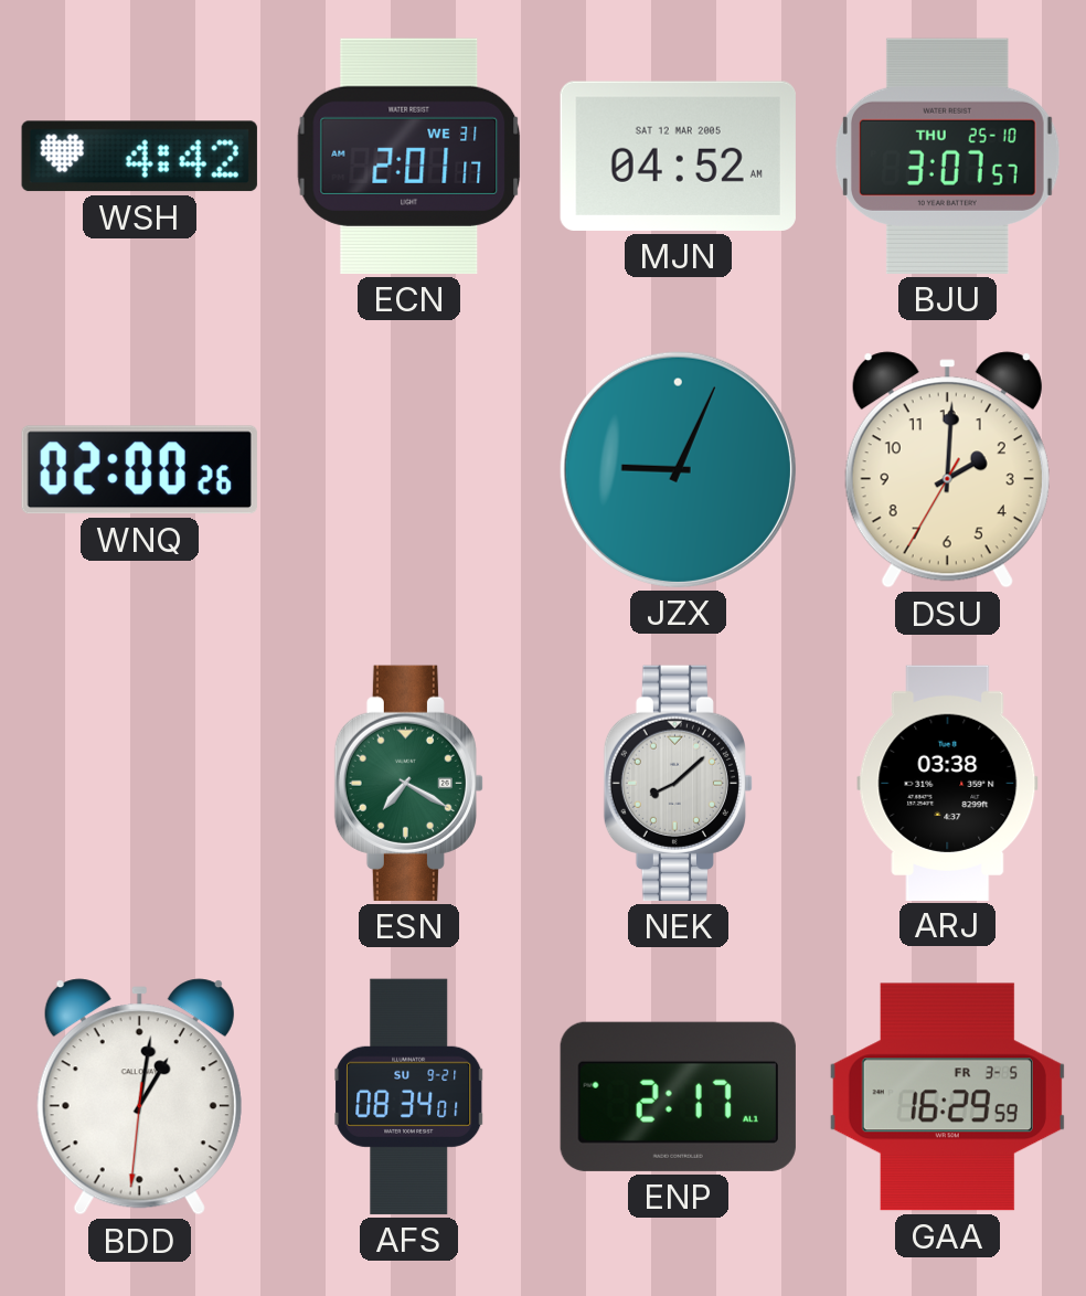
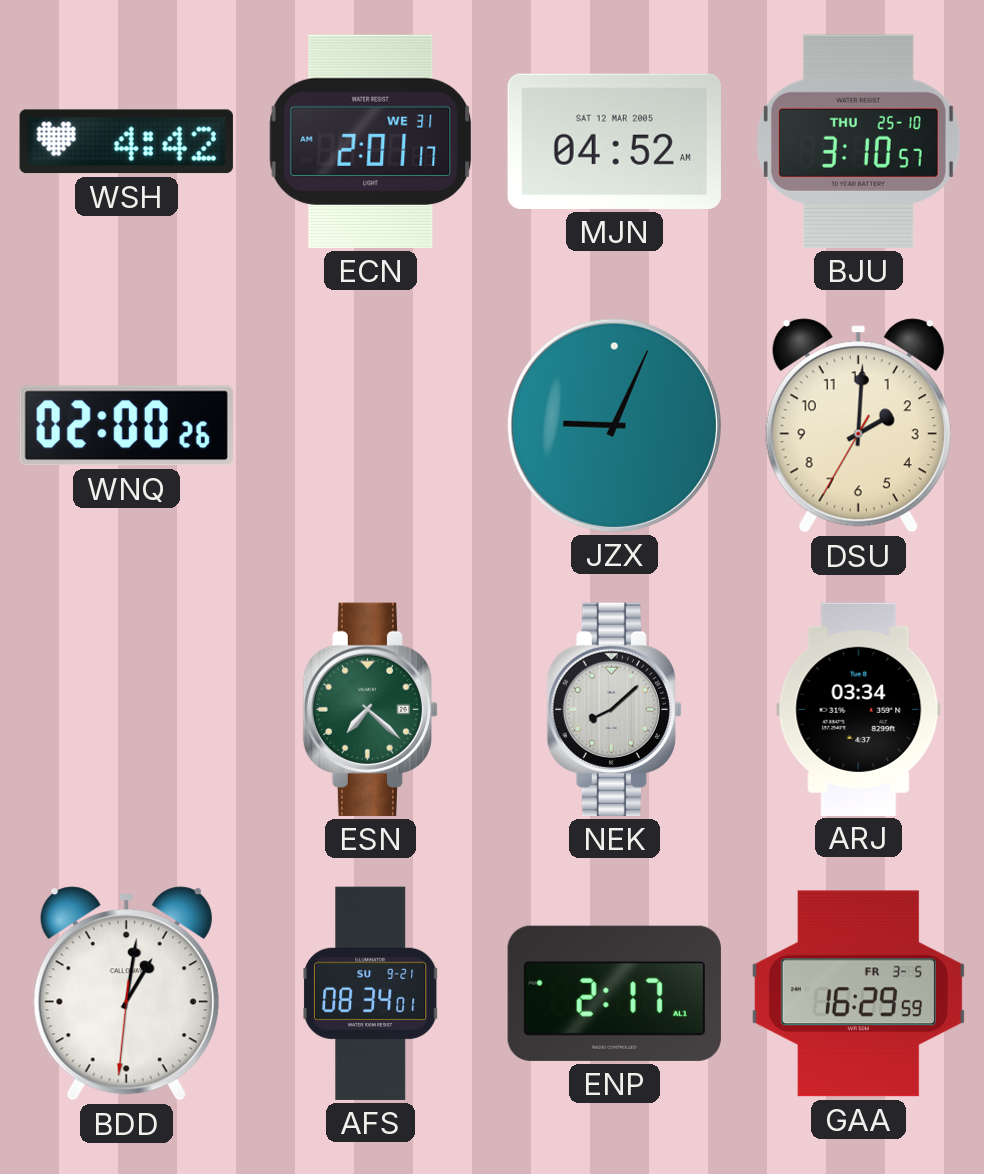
BJU: 3:07 -> 3:10
ESN: 7:20 -> 7:22
ARJ: 03:38 -> 03:34
